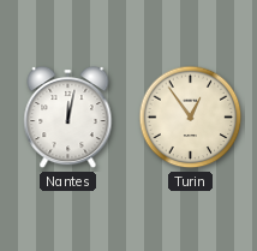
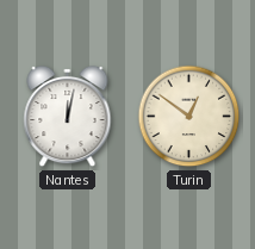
Turin: 12:54 -> 12:51
